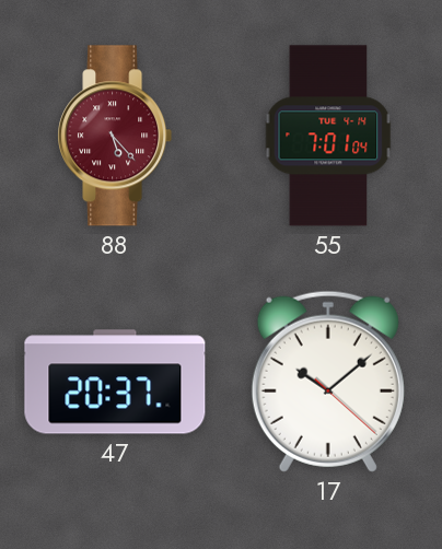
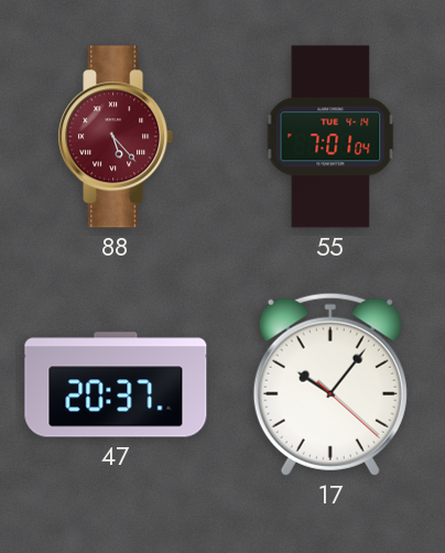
17: 10:08 -> 10:06
